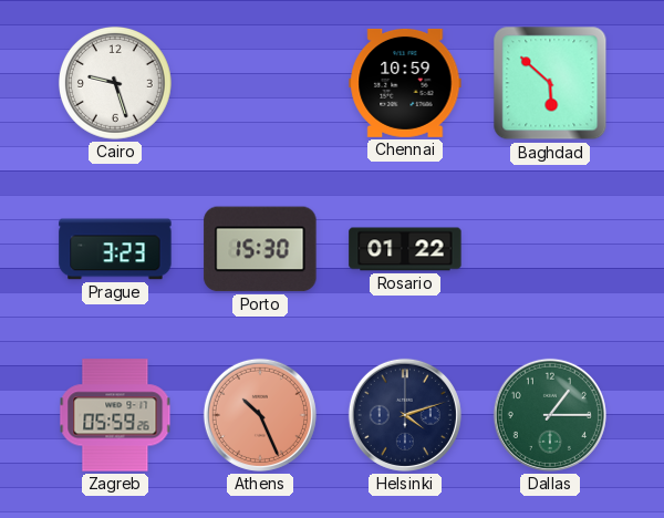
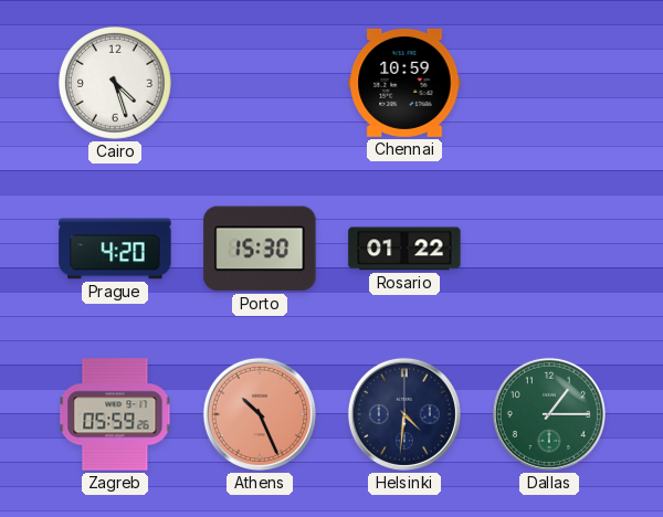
Cairo: 9:27 -> 4:27
Baghdad: 5:52 -> none
Prague: 3:23 -> 4:20
Helsinki: 4:12 -> 4:31
